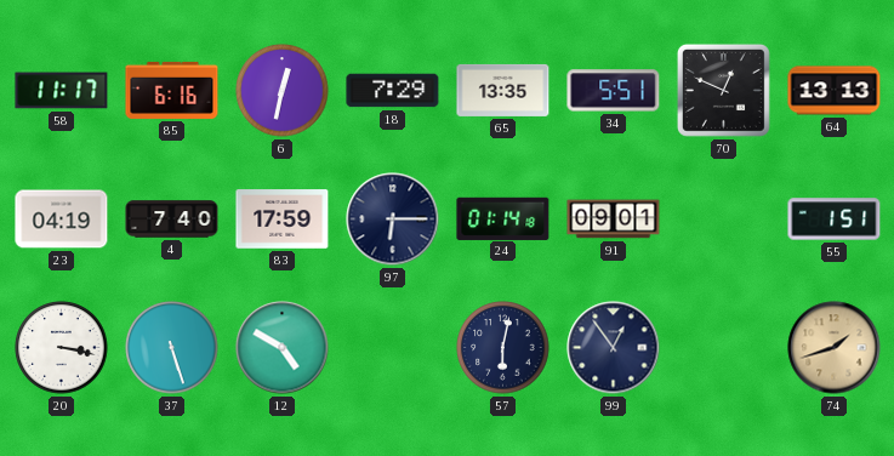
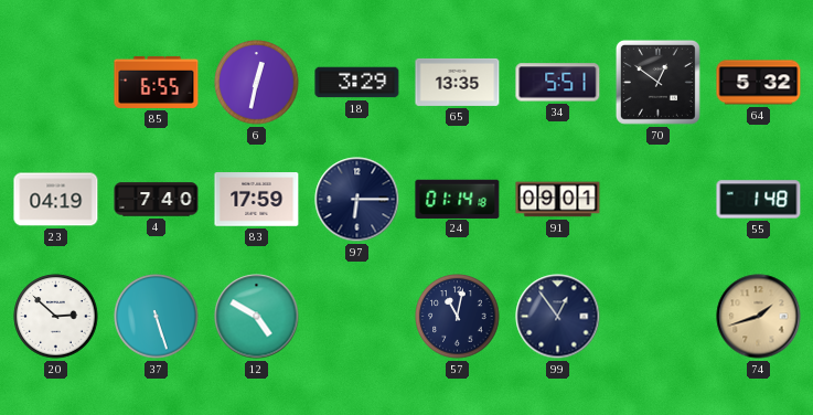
58: 11:17 -> none
85: 6:16 -> 6:55
18: 7:29 -> 3:29
70: 12:49 -> 12:51
64: 13:13 -> 5:32
55: 1:51 -> 1:48
20: 3:17 -> 2:52
57: 6:02 -> 11:02
